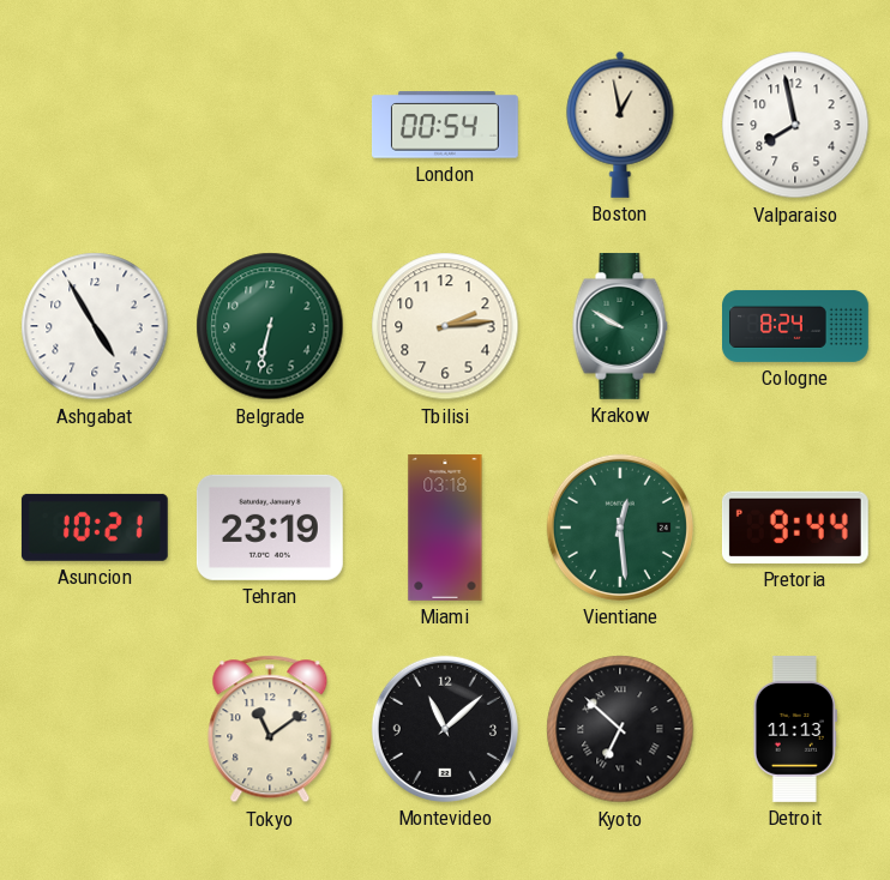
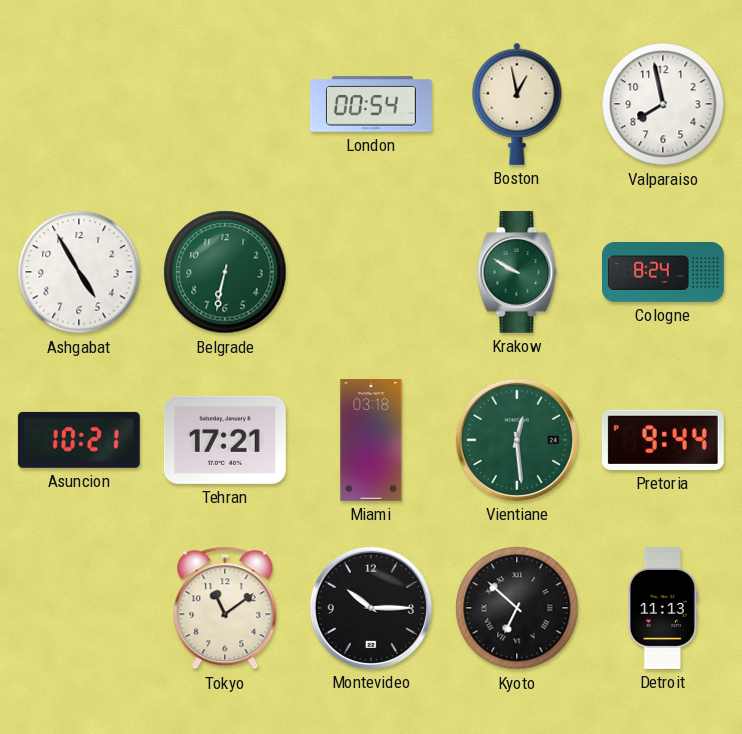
Tbilisi: 2:14 -> none
Tehran: 23:19 -> 17:21
Montevideo: 11:08 -> 10:15
